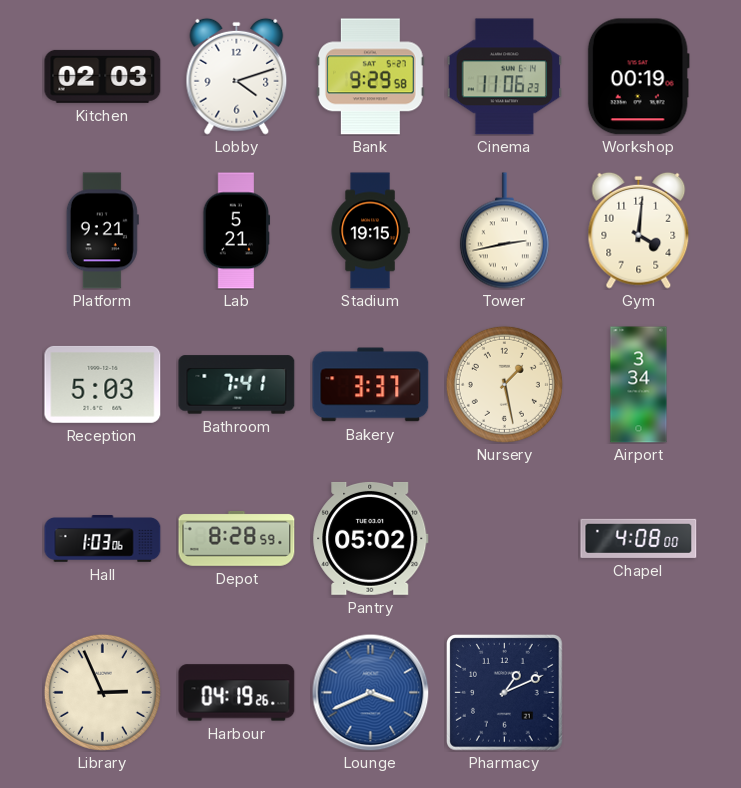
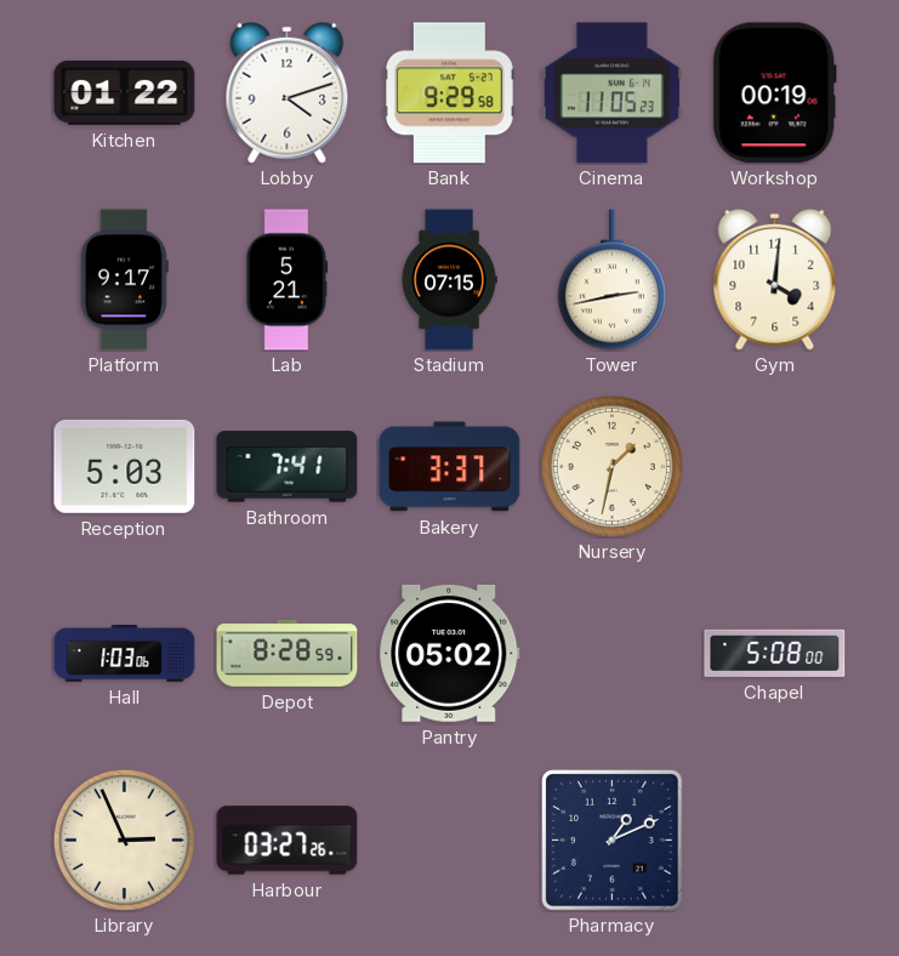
Kitchen: 02:03 -> 01:22
Cinema: 11:06 -> 11:05
Platform: 9:21 -> 9:17
Stadium: 19:15 -> 07:15
Nursery: 1:28 -> 1:32
Airport: 3:34 -> none
Chapel: 4:08 -> 5:08
Harbour: 04:19 -> 03:27
Lounge: 3:41 -> none
